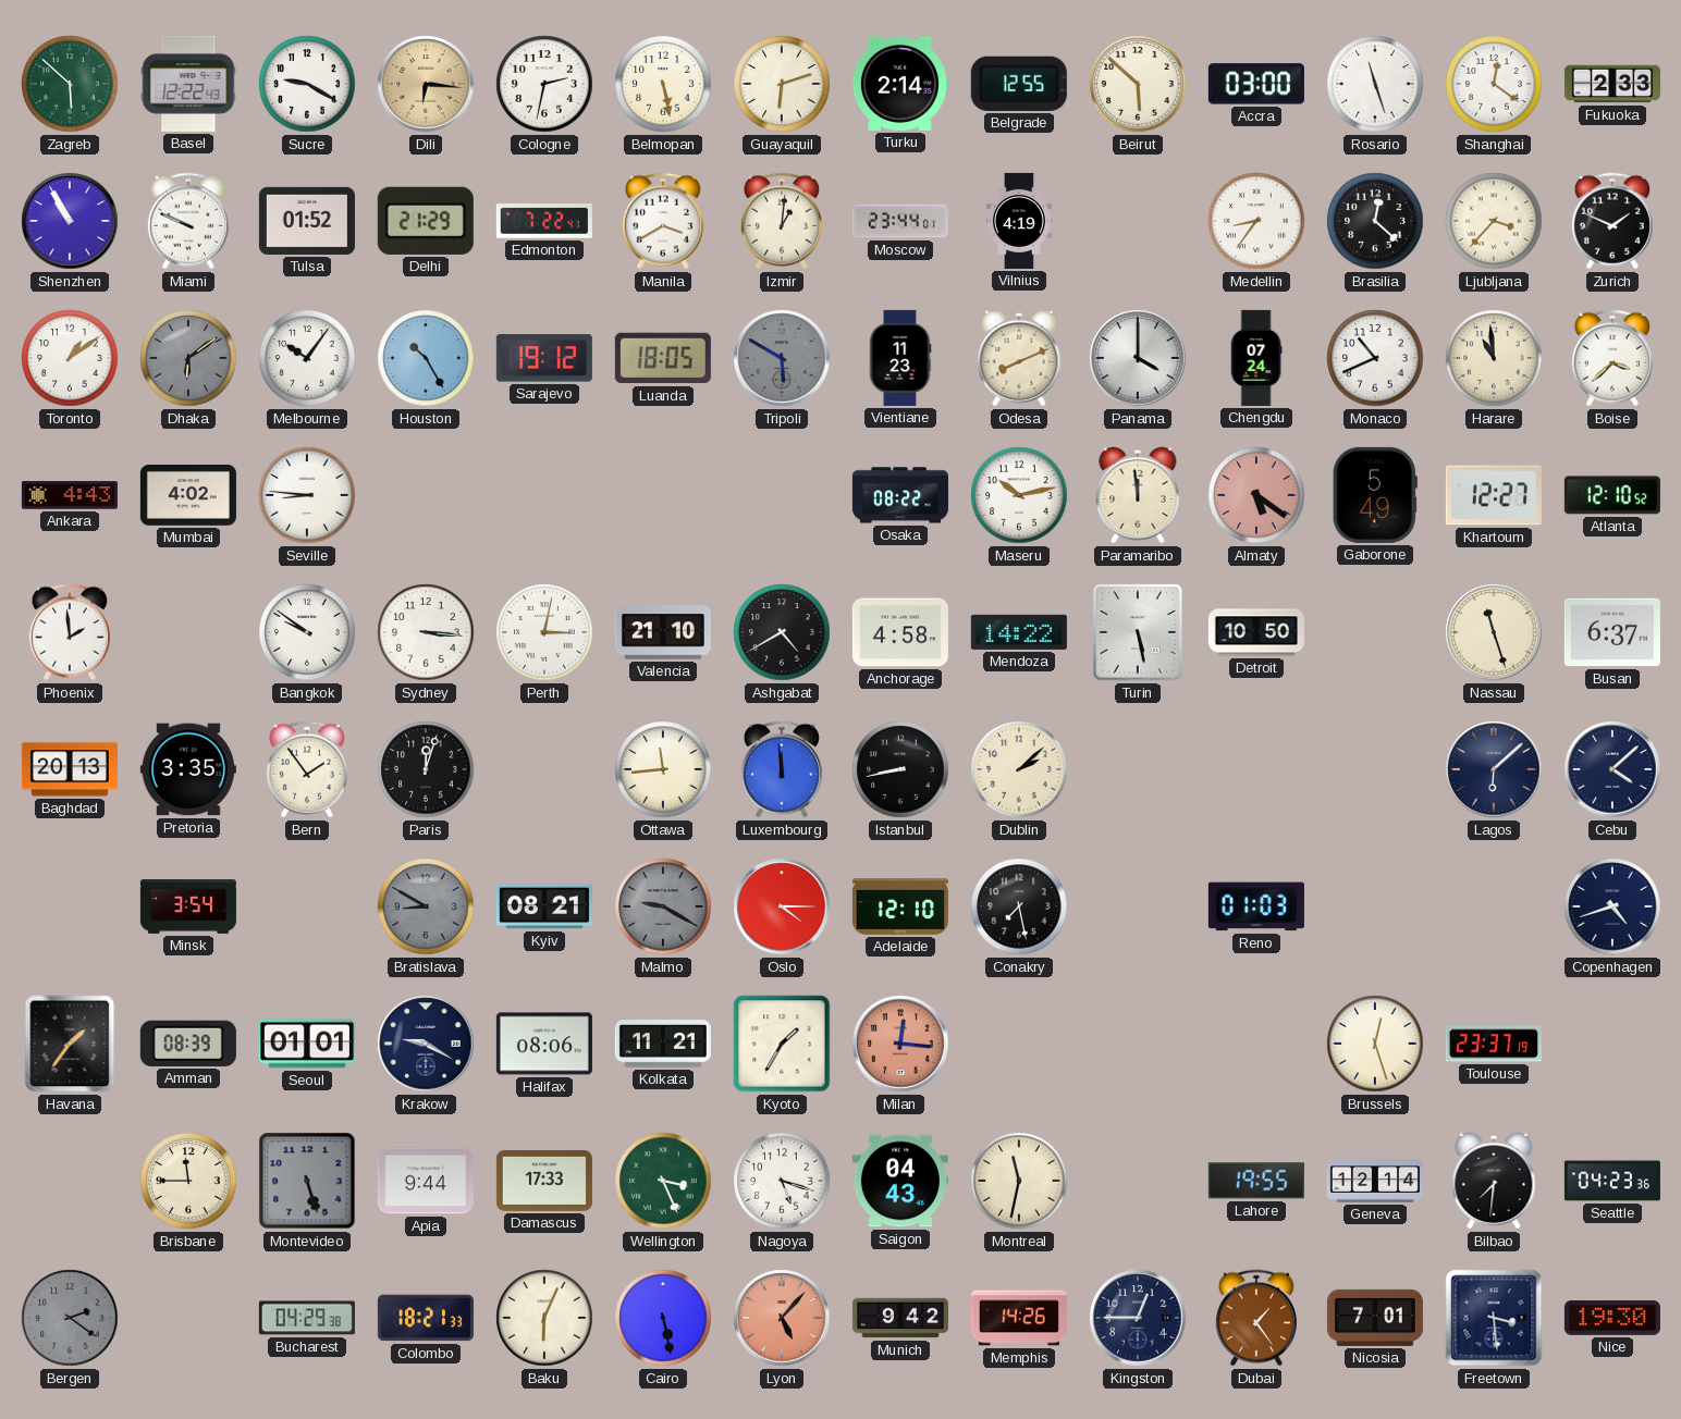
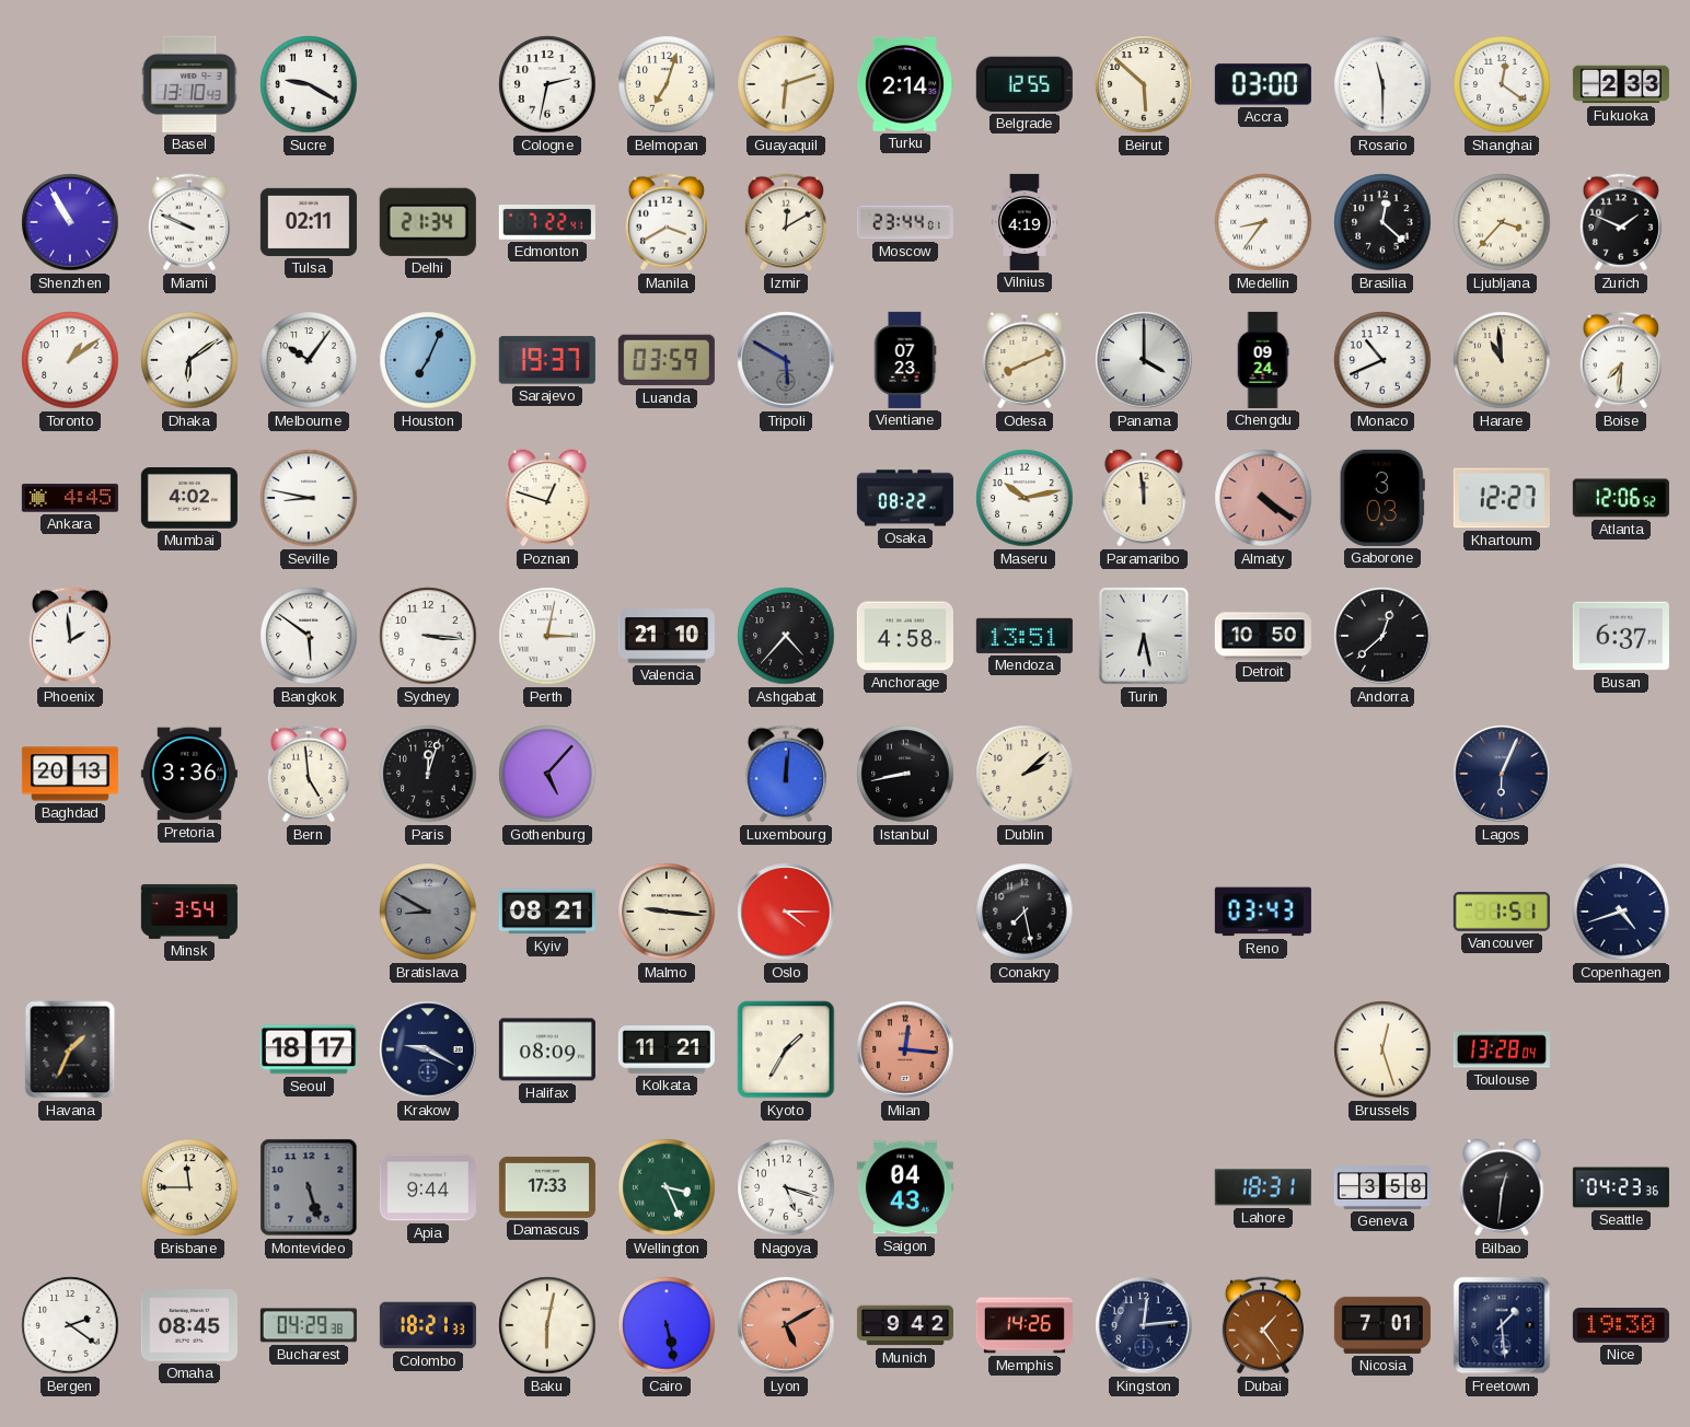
Zagreb: 5:52 -> none
Basel: 12:22 -> 13:10
Dili: 6:16 -> none
Belmopan: 5:28 -> 7:03
Rosario: 11:27 -> 11:30
Tulsa: 01:52 -> 02:11
Delhi: 21:29 -> 21:34
Izmir: 1:01 -> 12:10
Dhaka dial: grey -> white
Houston: 10:25 -> 7:04
Sarajevo: 19:12 -> 19:37
Luanda: 18:05 -> 03:59
Vientiane: 11:23 -> 07:23
Chengdu: 07:24 -> 09:24
Boise: 3:38 -> 7:31
Ankara: 4:43 -> 4:45
Seville: 8:46 -> 8:47
Poznan: none -> 12:48
Almaty: 5:21 -> 4:21
Gaborone: 5:49 -> 3:03
Atlanta: 12:10 -> 12:06
Bangkok: 9:51 -> 5:51
Ashgabat: 4:40 -> 4:37
Mendoza: 14:22 -> 13:51
Turin: 5:28 -> 6:28
Andorra: none -> 12:38
Nassau: 11:27 -> none
Pretoria: 3:35 -> 3:36
Bern: 1:54 -> 4:59
Gothenburg: none -> 5:07
Ottawa: 11:44 -> none
Luxembourg: 11:59 -> 12:01
Lagos: 6:08 -> 6:04
Cebu: 4:08 -> none
Malmo: 9:20 -> 9:16
Malmo dial: grey -> cream
Adelaide: 12:10 -> none
Reno: 01:03 -> 03:43
Vancouver: none -> 1:51
Havana: 1:36 -> 1:34
Amman: 08:39 -> none
Seoul: 01:01 -> 18:17
Halifax: 08:06 -> 08:09
Toulouse: 23:37 -> 13:28
Montreal: 11:32 -> none
Lahore: 19:55 -> 18:31
Geneva: 12:14 -> 3:58
Bilbao: 7:31 -> 12:31
Bergen dial: grey -> white
Omaha: none -> 08:45
Baku: 6:04 -> 6:02
Lyon: 5:07 -> 5:10
Kingston: 12:45 -> 12:14
Freetown: 3:29 -> 1:29
